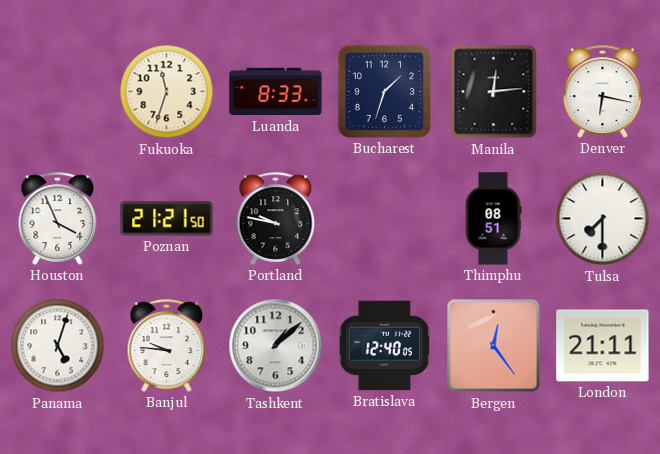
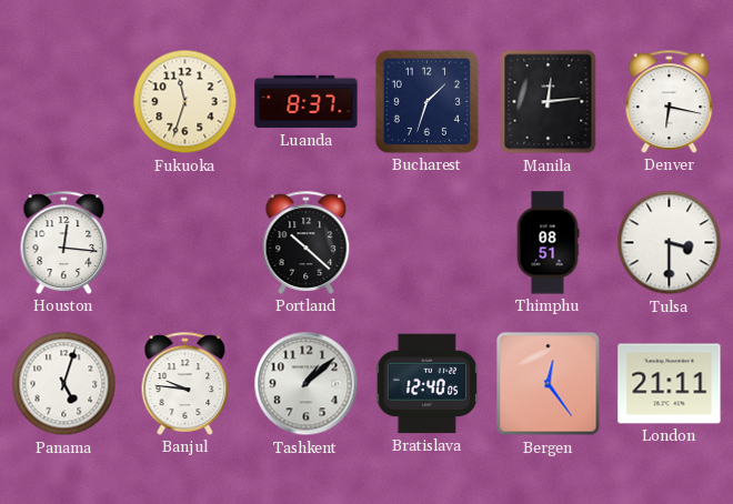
Luanda: 8:33 -> 8:37
Houston: 3:56 -> 12:16
Poznan: 21:21 -> none
Portland: 9:47 -> 10:22
Tulsa: 7:30 -> 3:30
